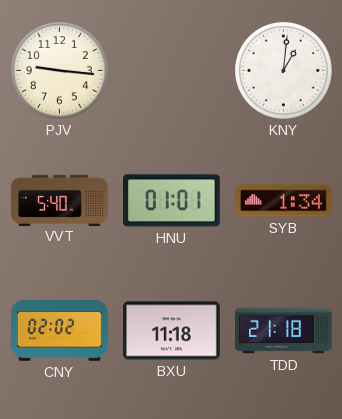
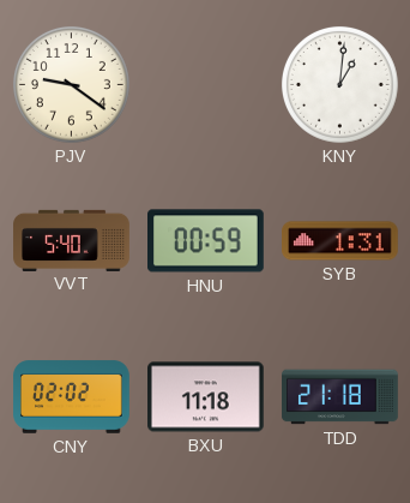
PJV: 9:16 -> 9:21
HNU: 01:01 -> 00:59
SYB: 1:34 -> 1:31
